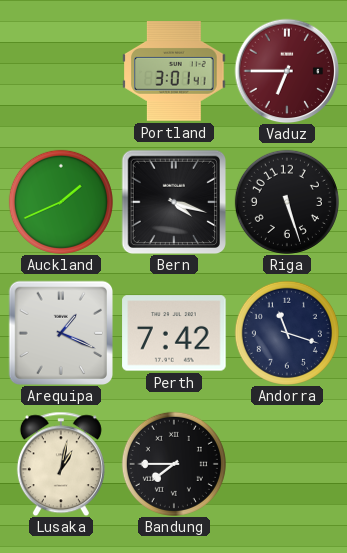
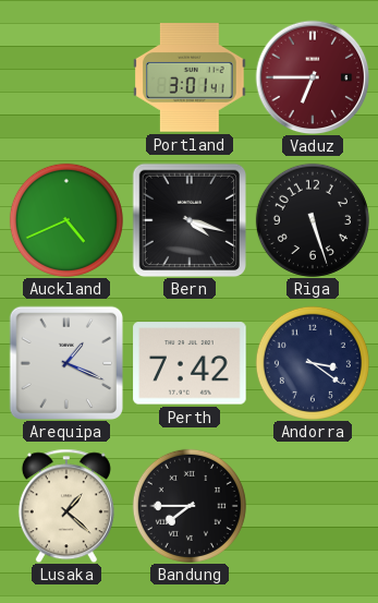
Auckland: 1:41 -> 4:41
Andorra: 11:18 -> 3:21
Lusaka: 1:02 -> 1:22
